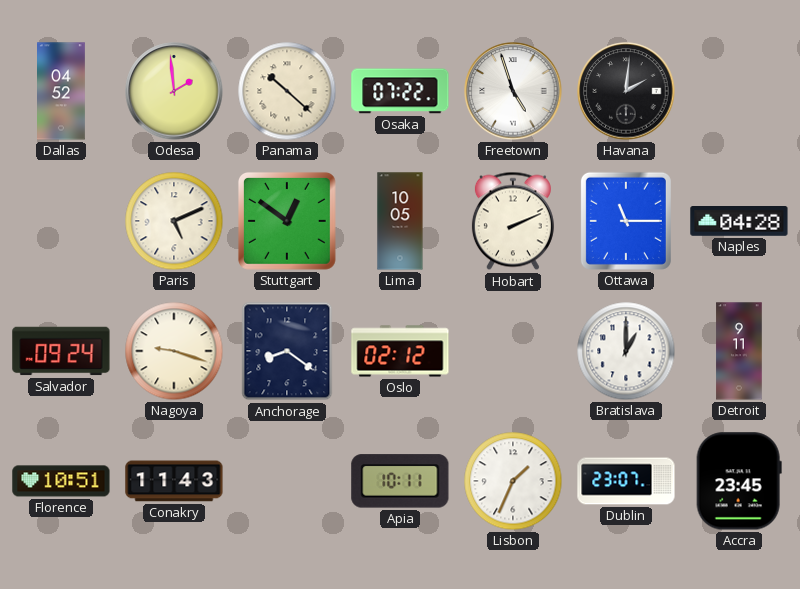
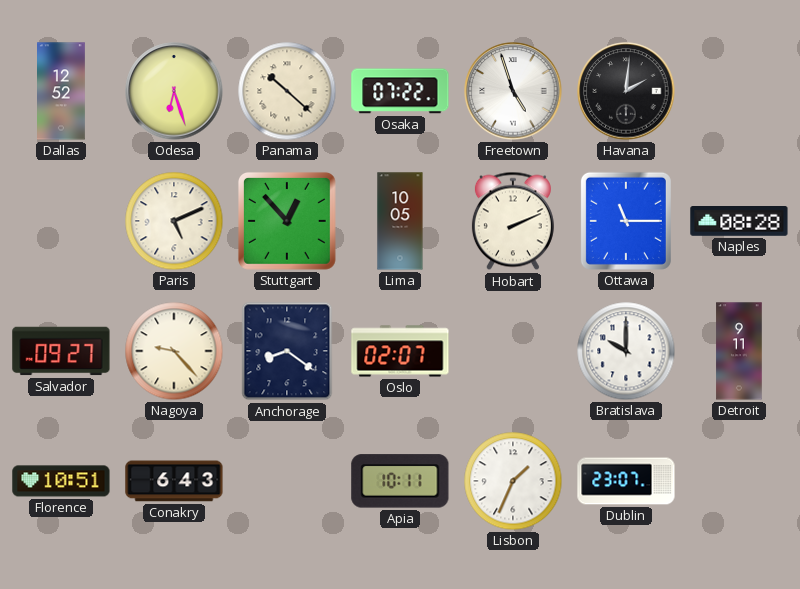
Dallas: 04:52 -> 12:52
Odesa: 1:59 -> 6:27
Stuttgart: 12:51 -> 12:53
Naples: 04:28 -> 08:28
Salvador: 09:24 -> 09:27
Nagoya: 9:18 -> 9:23
Oslo: 02:12 -> 02:07
Bratislava: 1:00 -> 10:00
Conakry: 11:43 -> 6:43
Accra: 23:45 -> none
